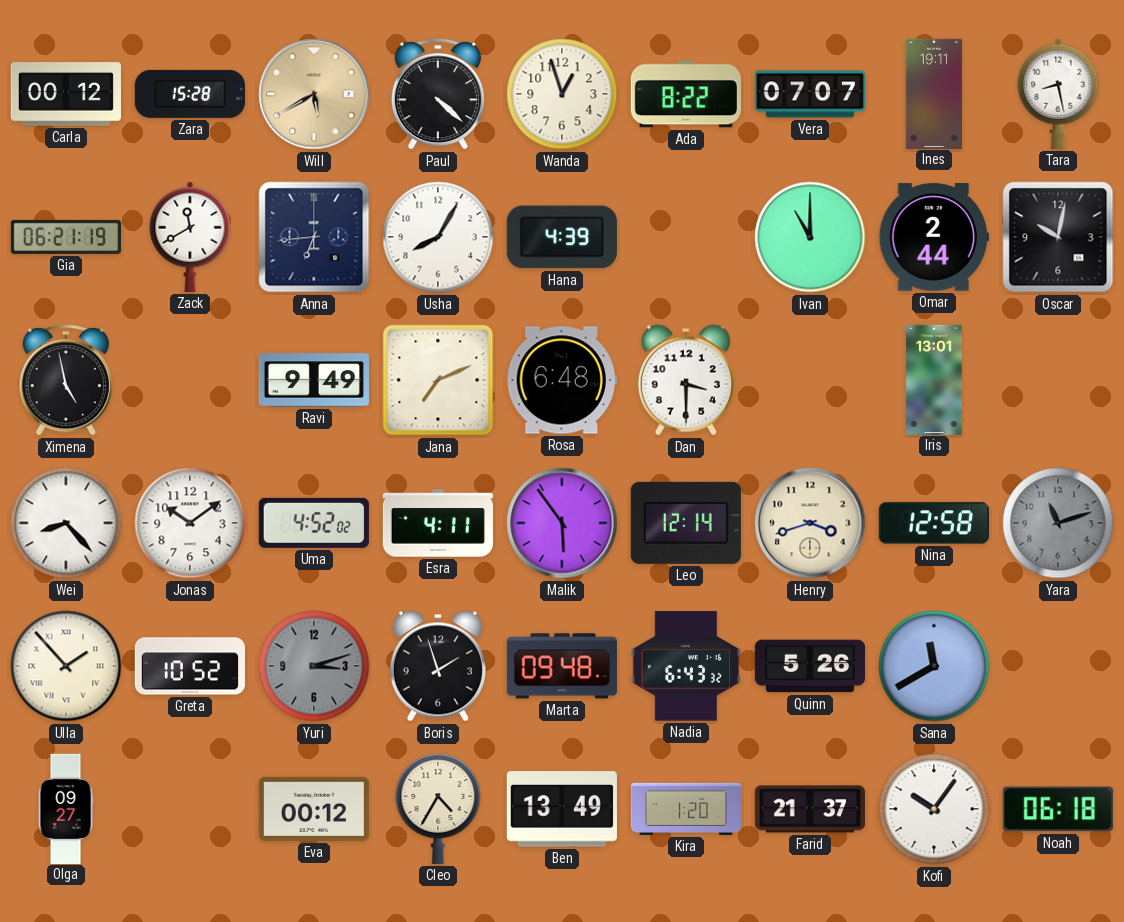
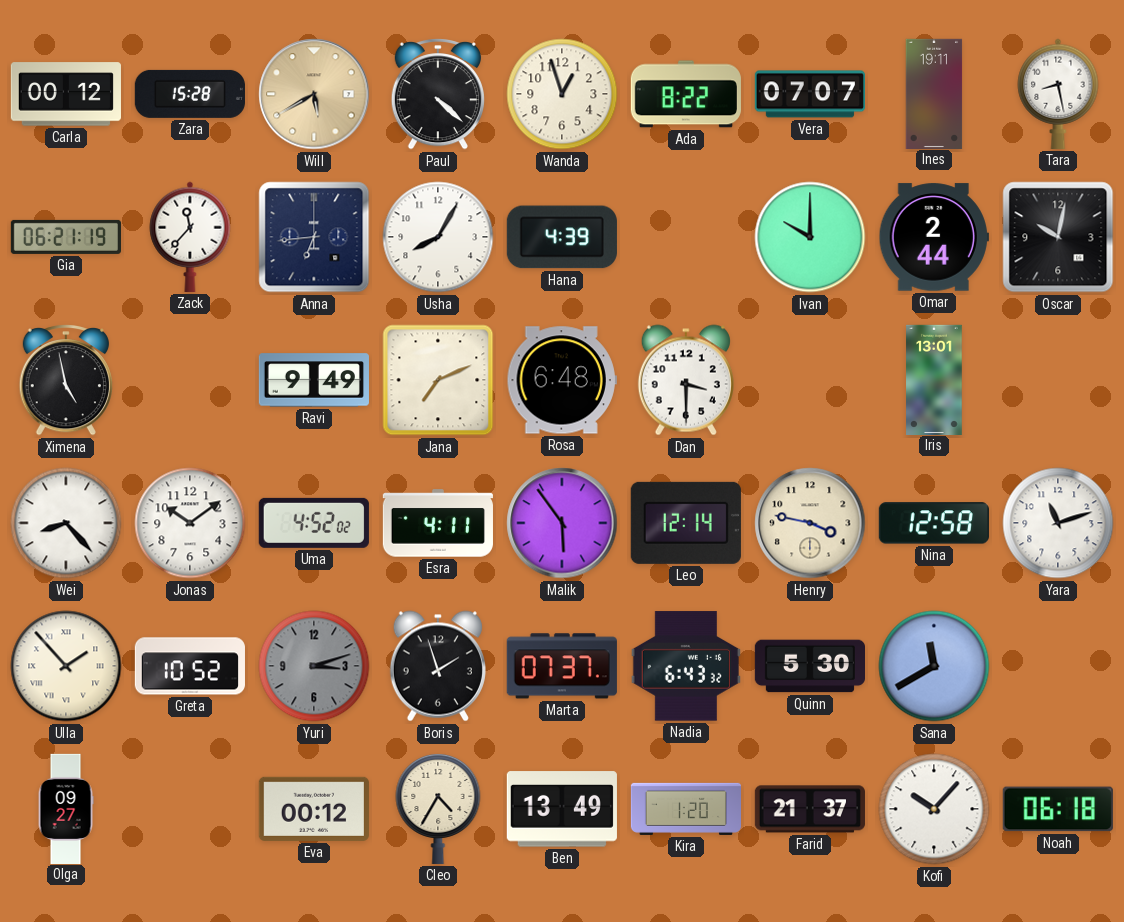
Zack: 11:40 -> 11:37
Ivan: 11:00 -> 10:00
Henry: 3:42 -> 3:47
Yara dial: grey -> white
Marta: 09:48 -> 07:37
Quinn: 5:26 -> 5:30
Kofi: 10:06 -> 10:07
